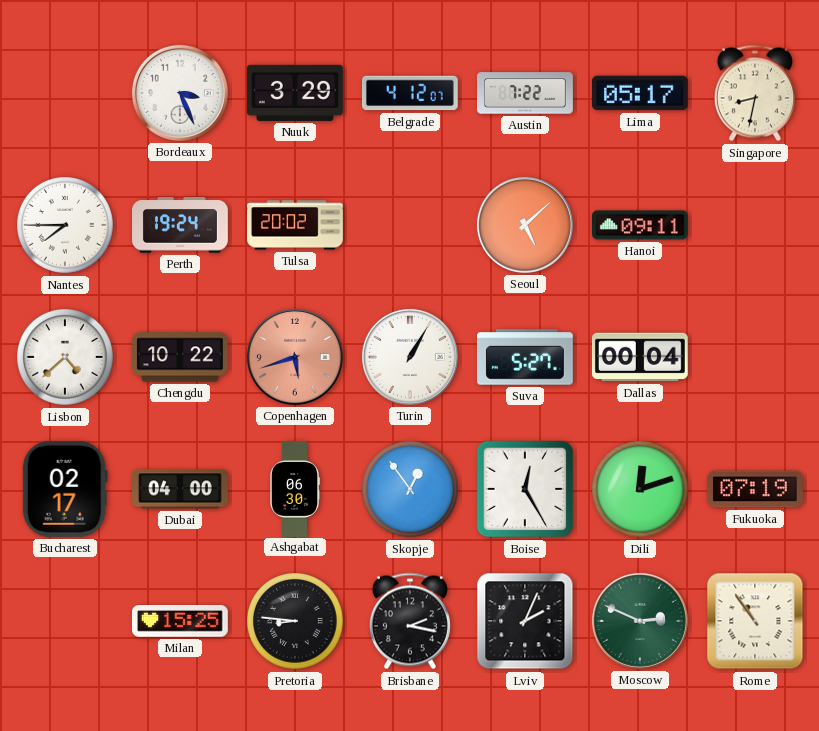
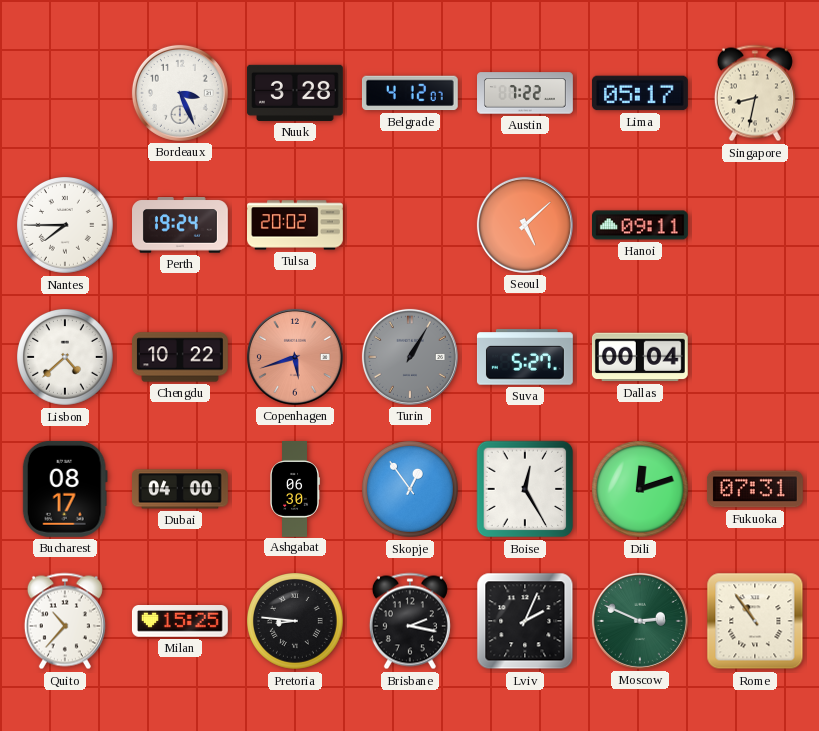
Nuuk: 3:29 -> 3:28
Turin dial: white -> grey
Bucharest: 02:17 -> 08:17
Fukuoka: 07:19 -> 07:31
Quito: none -> 10:37
